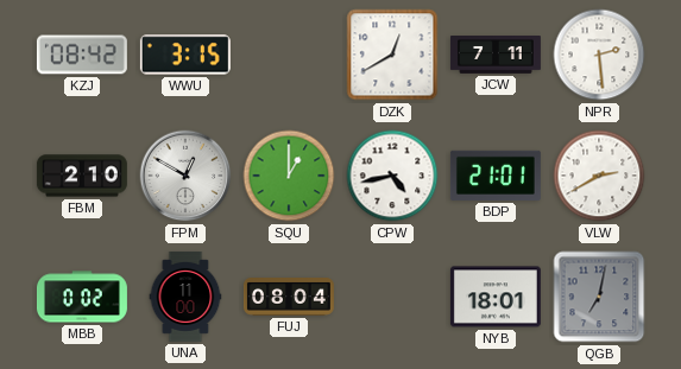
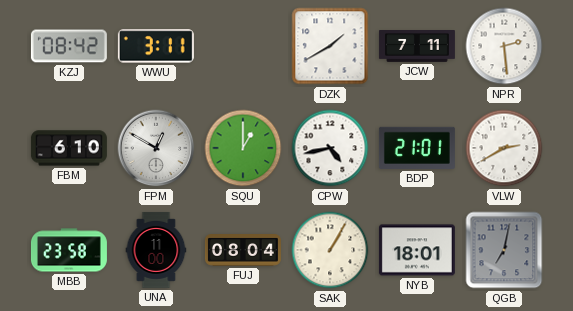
WWU: 3:15 -> 3:11
DZK: 12:40 -> 1:40
FBM: 2:10 -> 6:10
MBB: 0:02 -> 23:58
SAK: none -> 1:05
